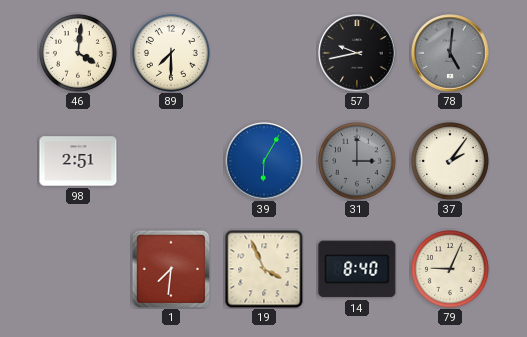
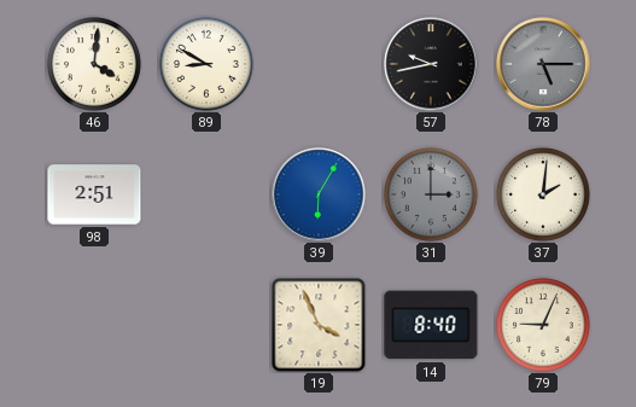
89: 7:30 -> 8:50
78: 5:01 -> 5:15
37: 2:06 -> 2:01
1: 7:31 -> none
